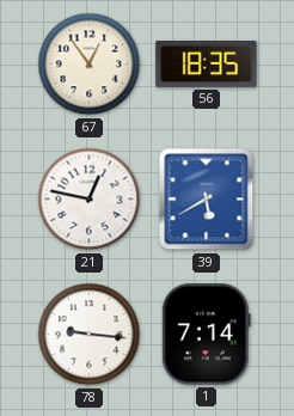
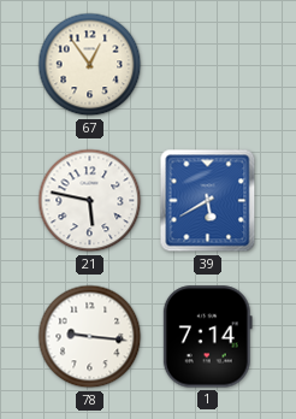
56: 18:35 -> none
21: 12:47 -> 5:47
